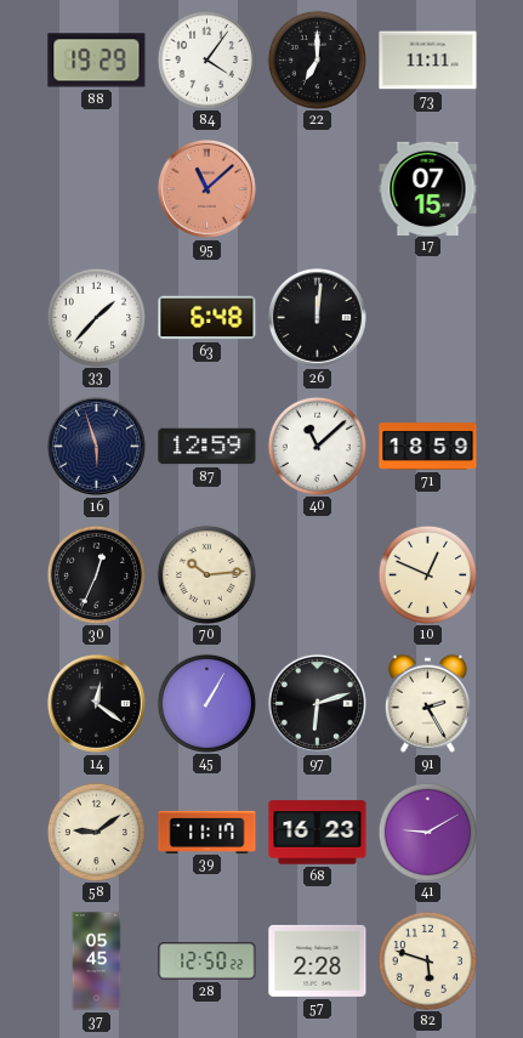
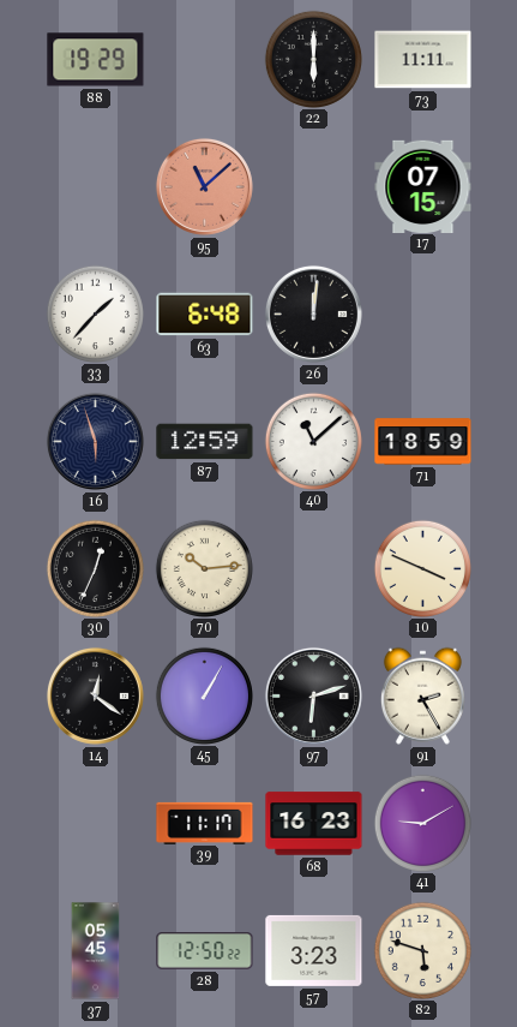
84: 4:06 -> none
22: 7:00 -> 6:00
10: 12:49 -> 3:49
58: 9:09 -> none
57: 2:28 -> 3:23
